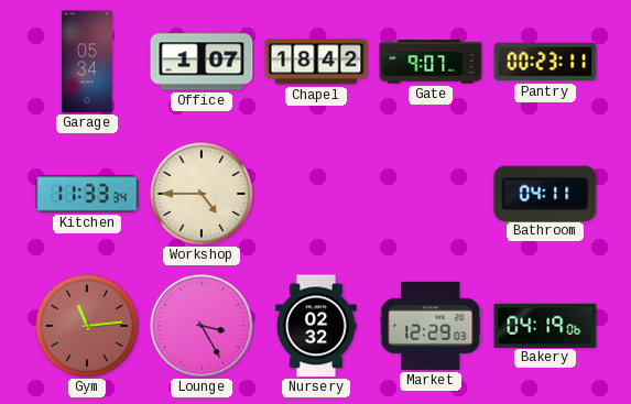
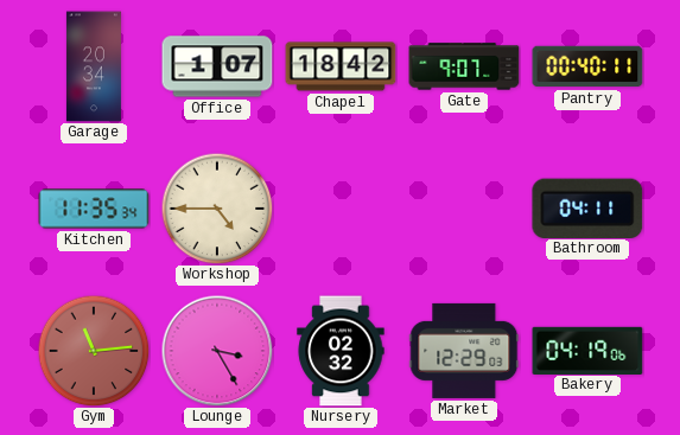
Garage: 05:34 -> 20:34
Pantry: 00:23 -> 00:40
Kitchen: 11:33 -> 11:35
